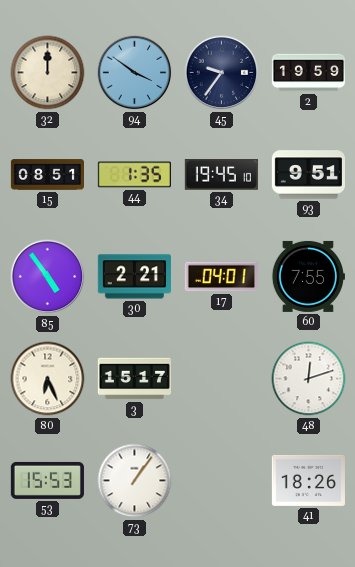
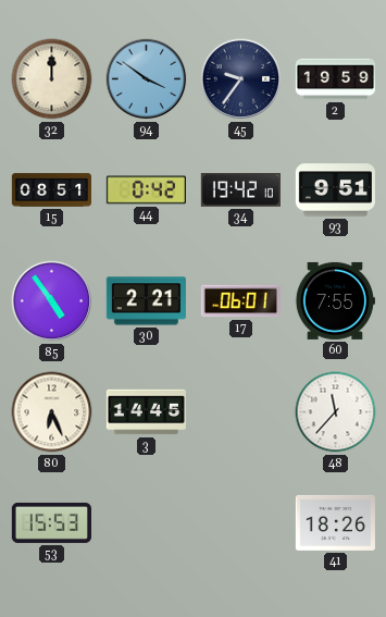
44: 1:35 -> 0:42
34: 19:45 -> 19:42
17: 04:01 -> 06:01
3: 15:17 -> 14:45
48: 12:12 -> 11:37
73: 1:06 -> none
